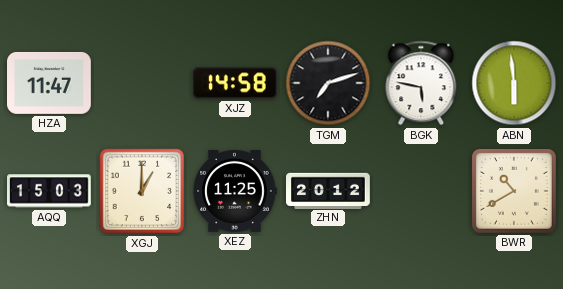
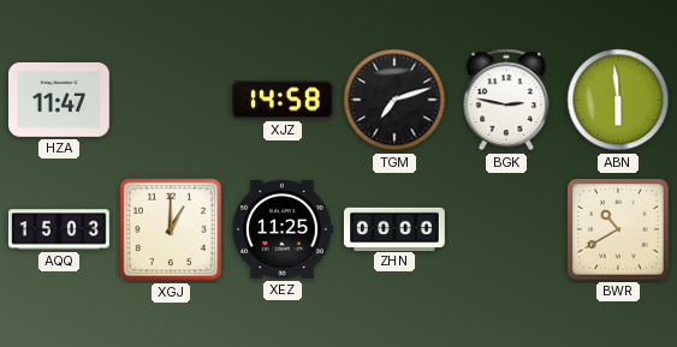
BGK: 5:47 -> 2:47
ZHN: 20:12 -> 00:00
